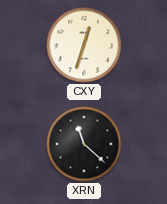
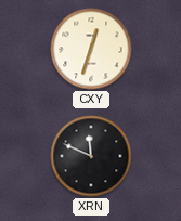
XRN: 11:22 -> 11:49
